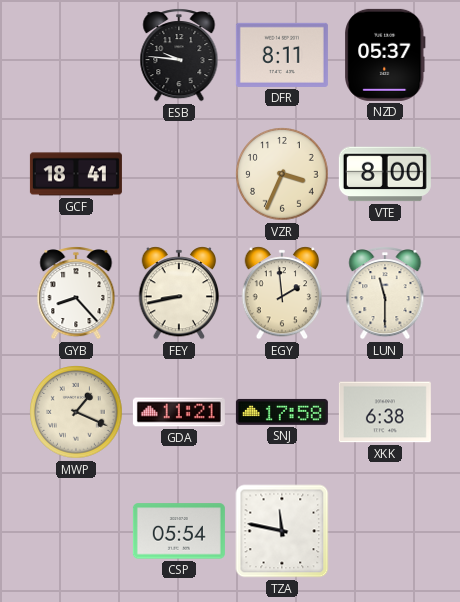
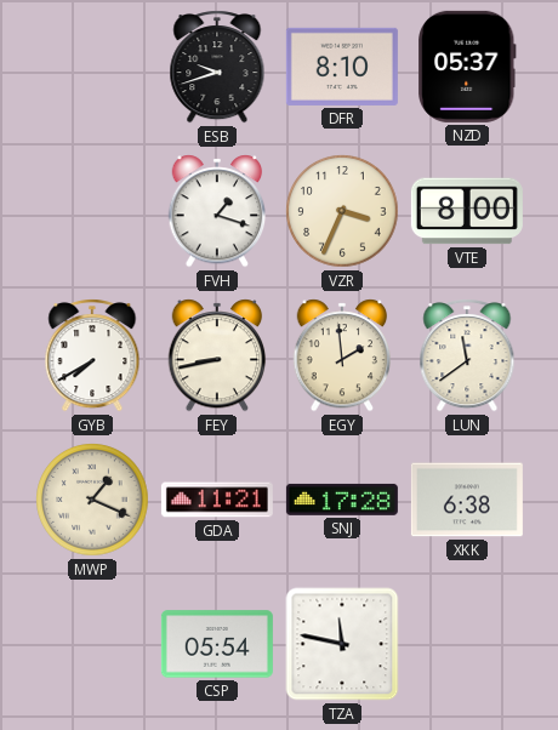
ESB: 9:46 -> 9:42
DFR: 8:11 -> 8:10
GCF: 18:41 -> none
FVH: none -> 1:18
GYB: 8:23 -> 7:40
LUN: 11:30 -> 11:39
SNJ: 17:58 -> 17:28
